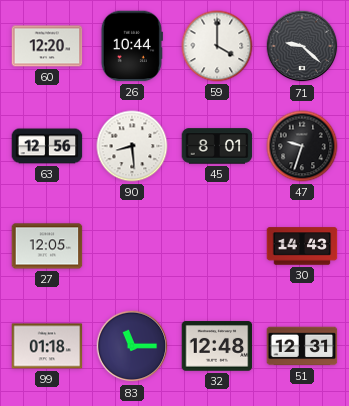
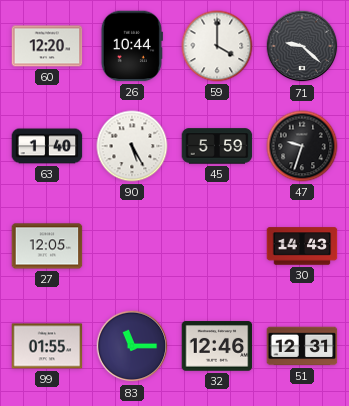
63: 12:56 -> 1:40
90: 8:29 -> 5:25
45: 8:01 -> 5:59
99: 01:18 -> 01:55
32: 12:48 -> 12:46
